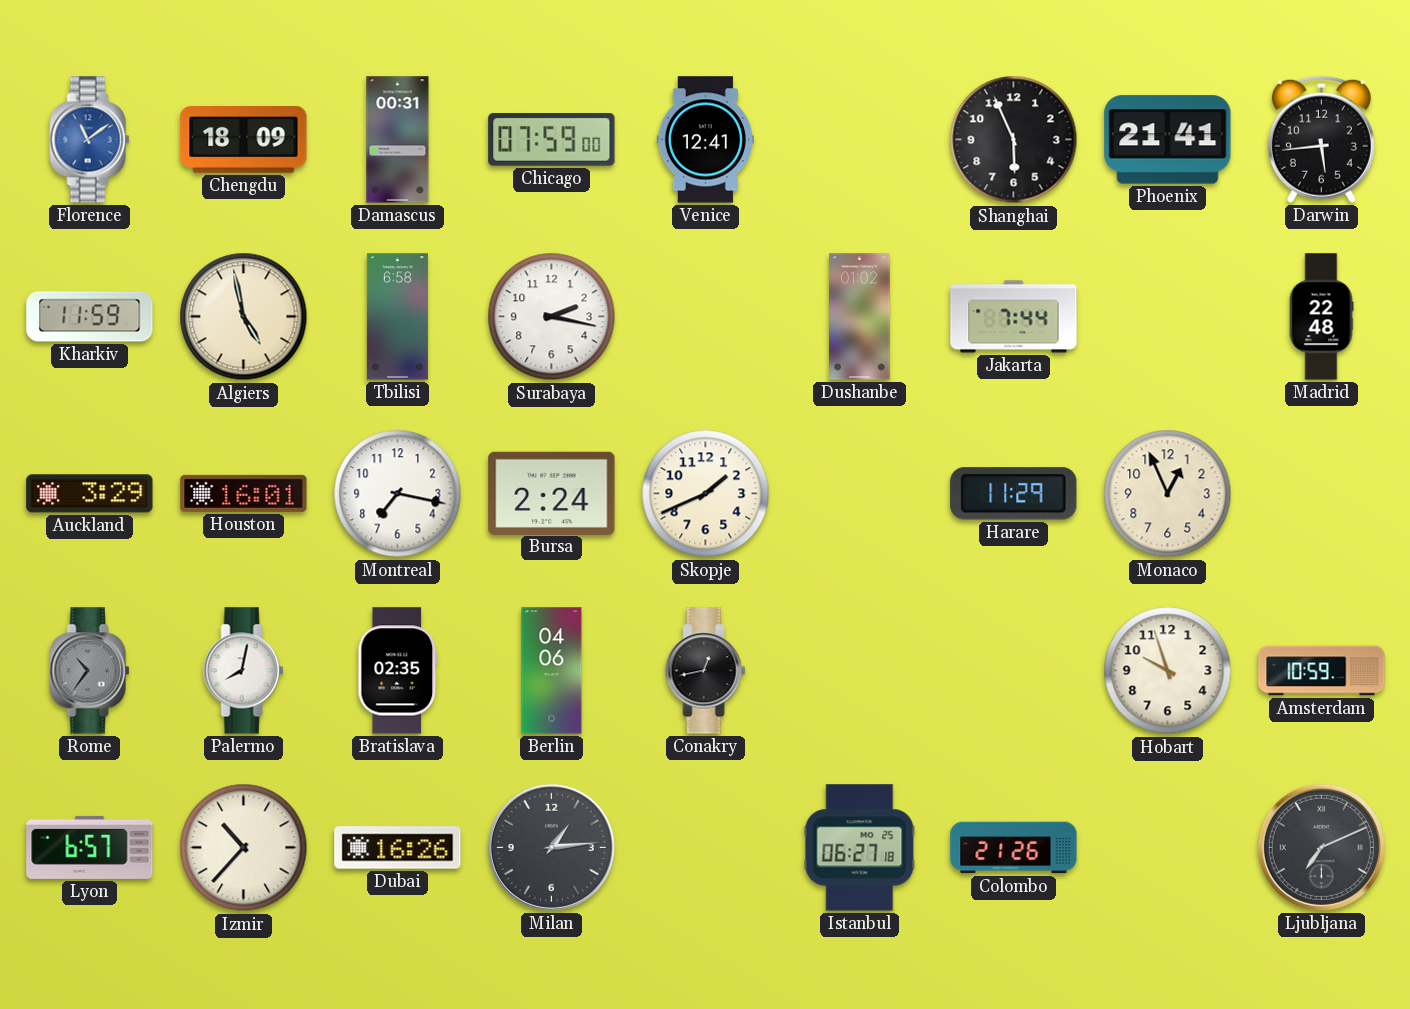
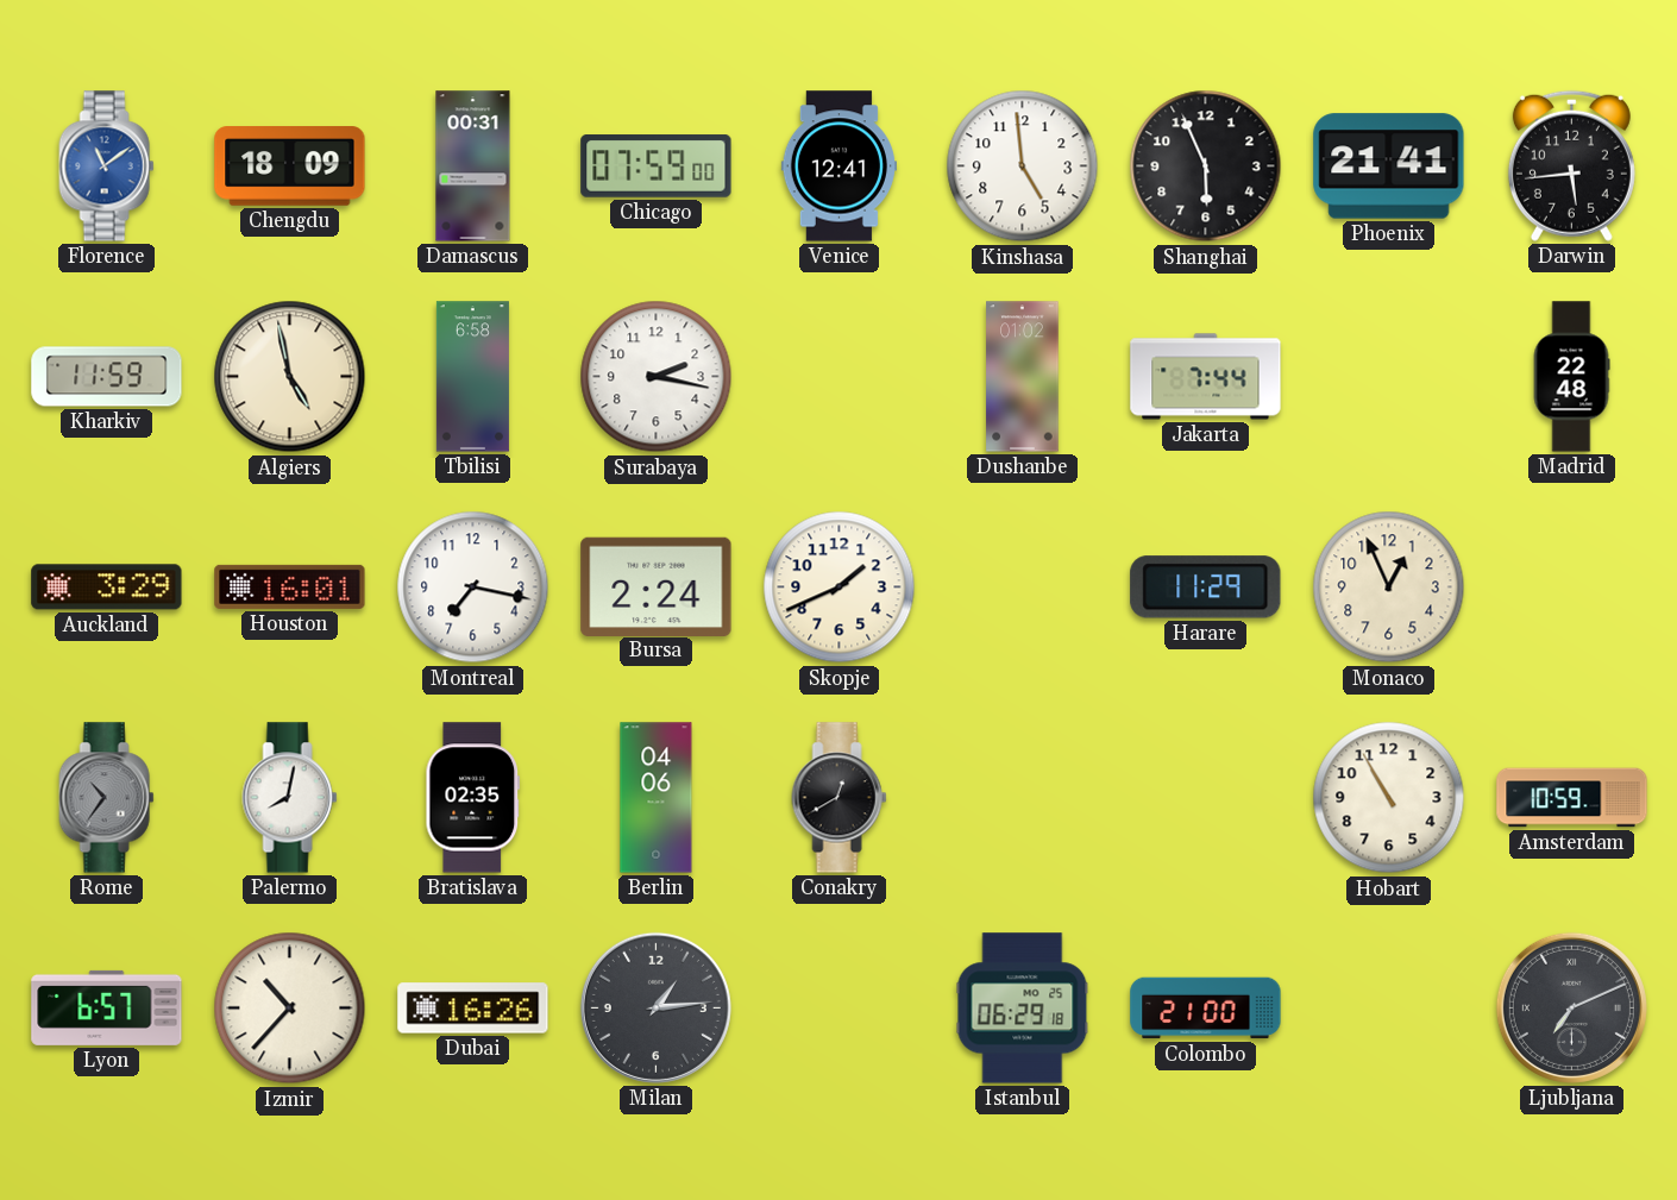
Kinshasa: none -> 4:59
Conakry: 12:43 -> 12:40
Hobart: 9:57 -> 10:55
Istanbul: 06:27 -> 06:29
Colombo: 21:26 -> 21:00
